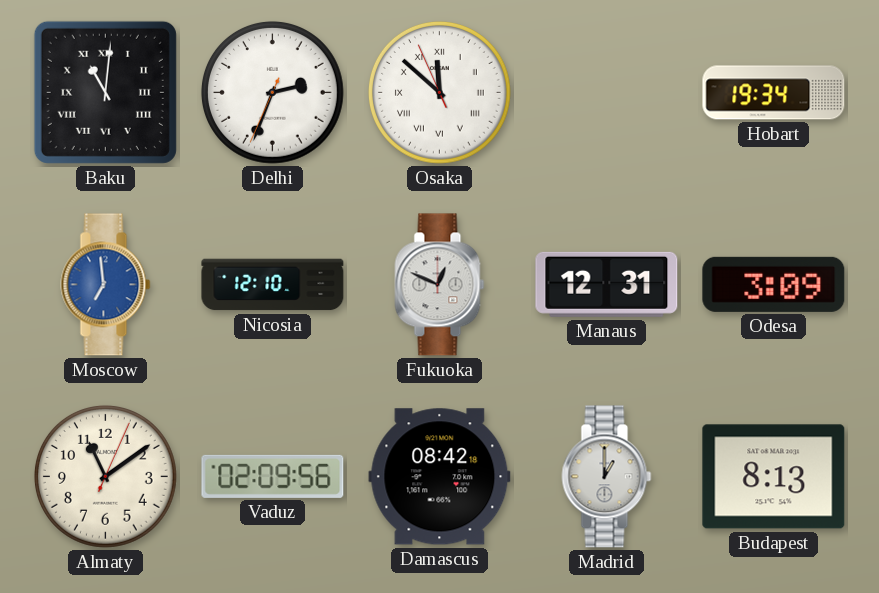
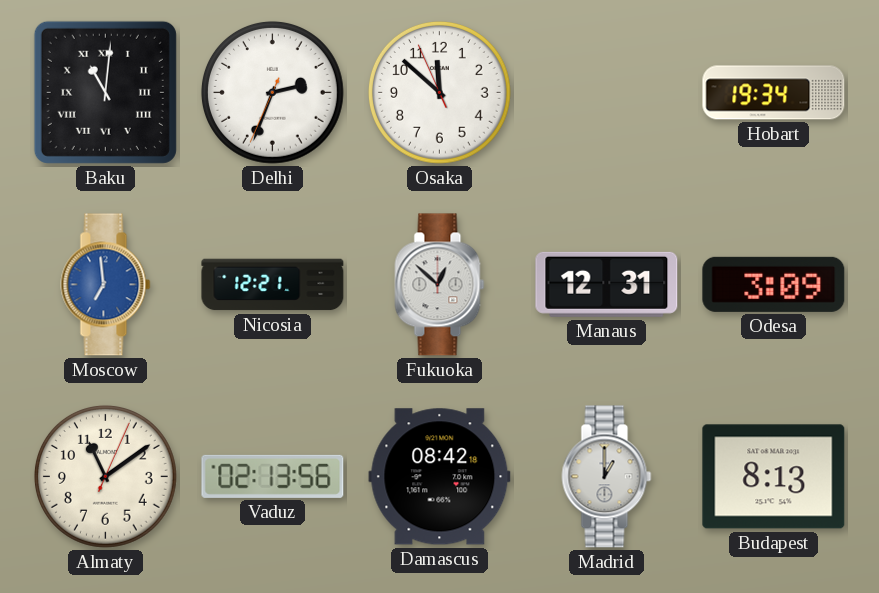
Osaka numerals: Roman -> Arabic
Nicosia: 12:10 -> 12:21
Fukuoka: 12:49 -> 12:52
Vaduz: 02:09 -> 02:13
